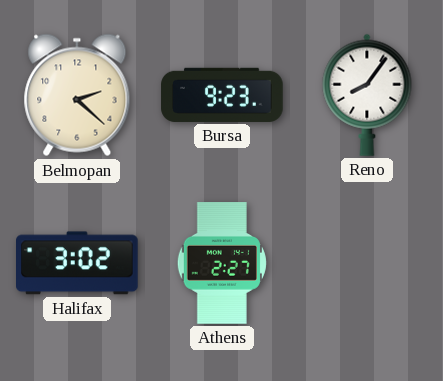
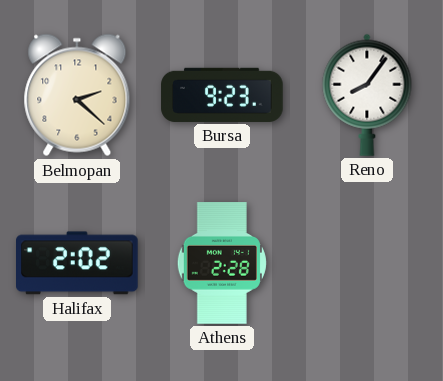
Halifax: 3:02 -> 2:02
Athens: 2:27 -> 2:28
